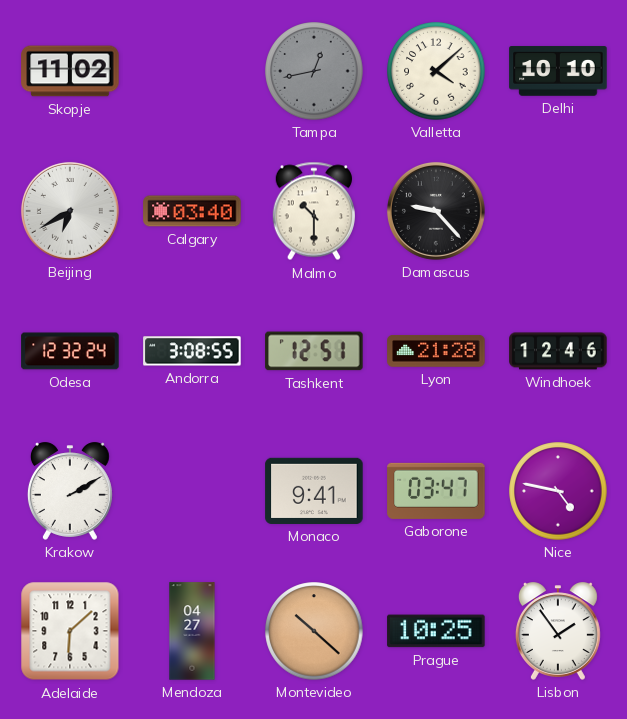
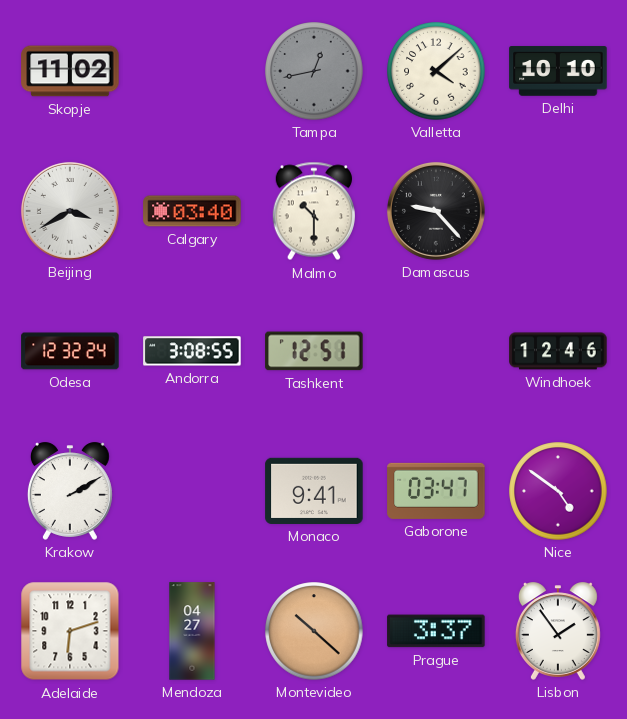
Beijing: 6:40 -> 3:40
Lyon: 21:28 -> none
Nice: 4:47 -> 4:51
Adelaide: 6:08 -> 6:12
Prague: 10:25 -> 3:37
